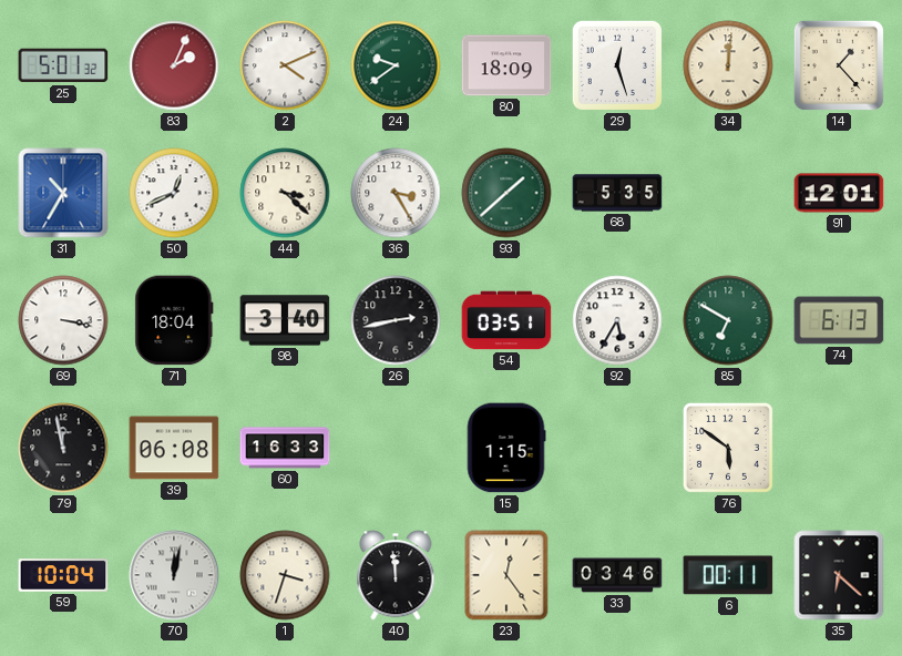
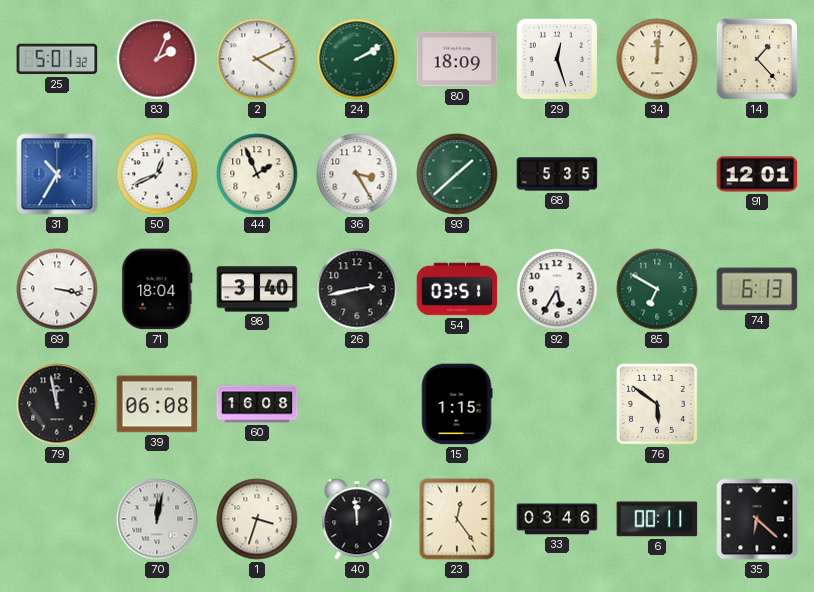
24: 9:39 -> 2:10
44: 3:22 -> 1:56
60: 16:33 -> 16:08
59: 10:04 -> none
